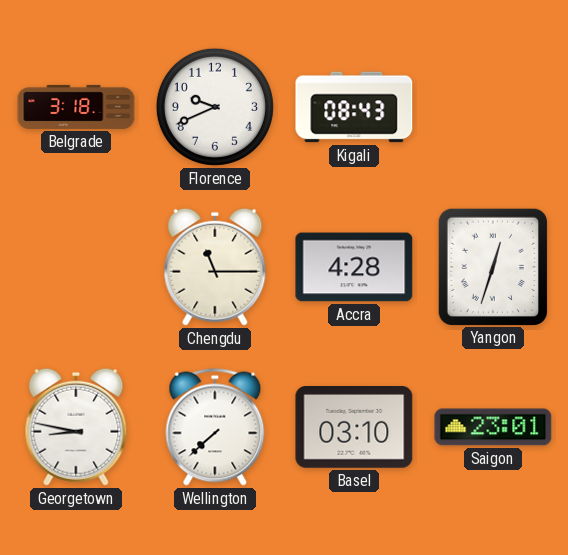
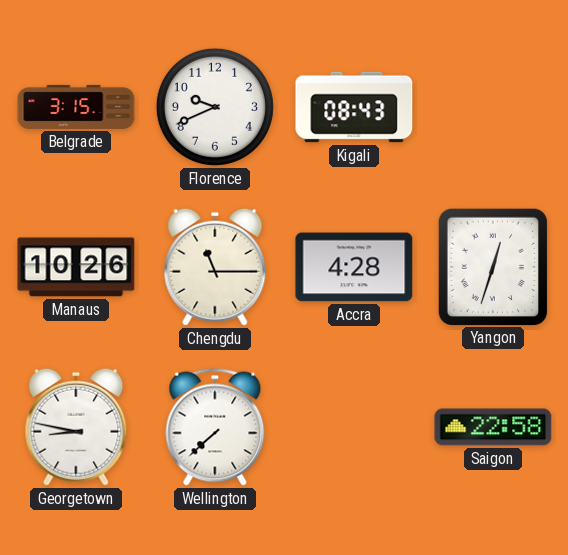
Belgrade: 3:18 -> 3:15
Manaus: none -> 10:26
Basel: 03:10 -> none
Saigon: 23:01 -> 22:58
